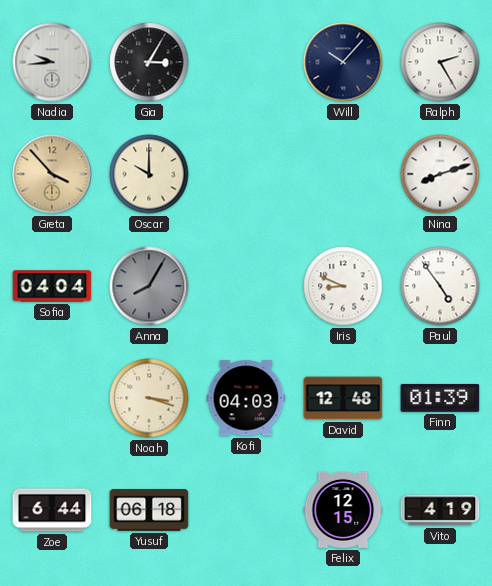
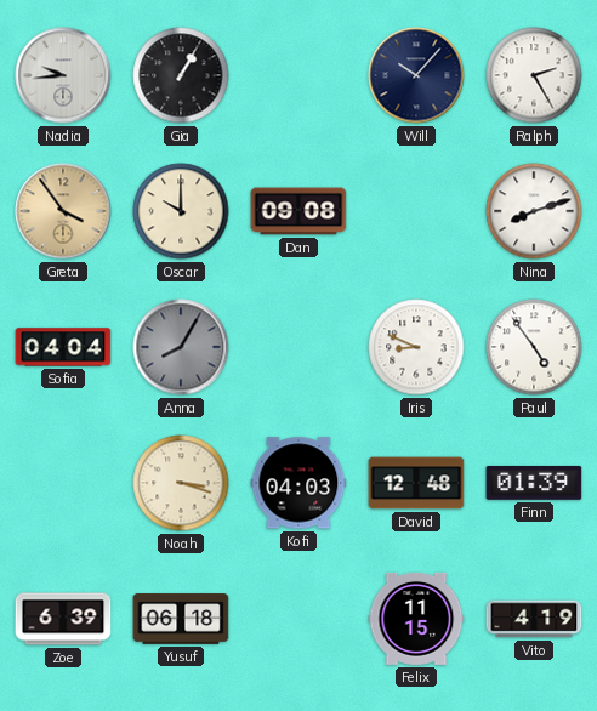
Gia: 3:05 -> 1:05
Greta: 3:53 -> 3:54
Dan: none -> 09:08
Zoe: 6:44 -> 6:39
Felix: 12:15 -> 11:15
